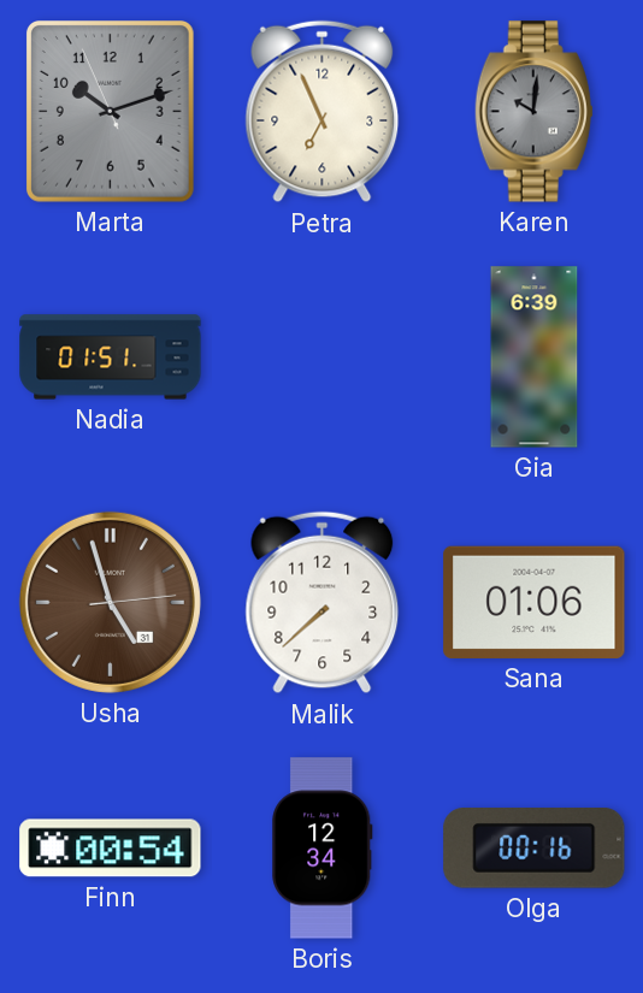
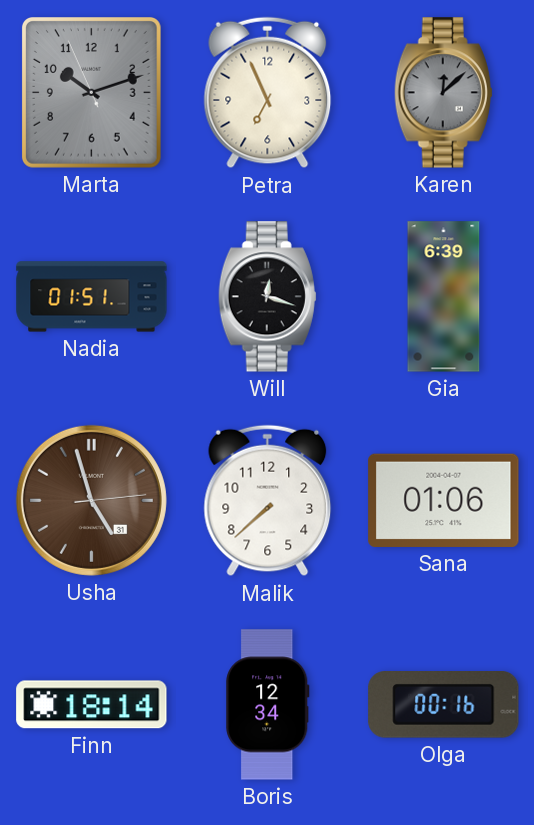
Karen: 10:01 -> 12:08
Will: none -> 12:18
Finn: 00:54 -> 18:14
